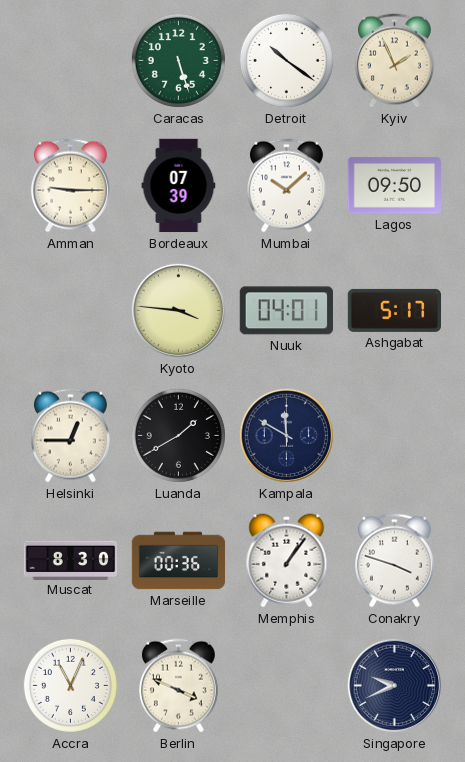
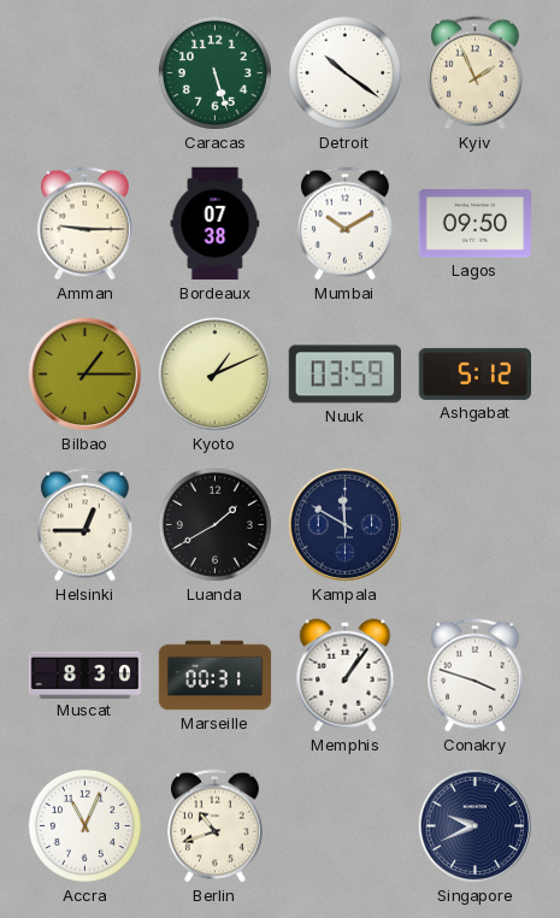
Bordeaux: 07:39 -> 07:38
Mumbai: 10:08 -> 10:10
Bilbao: none -> 1:15
Kyoto: 3:46 -> 1:11
Nuuk: 04:01 -> 03:59
Ashgabat: 5:17 -> 5:12
Marseille: 00:36 -> 00:31
Berlin: 3:49 -> 10:42
